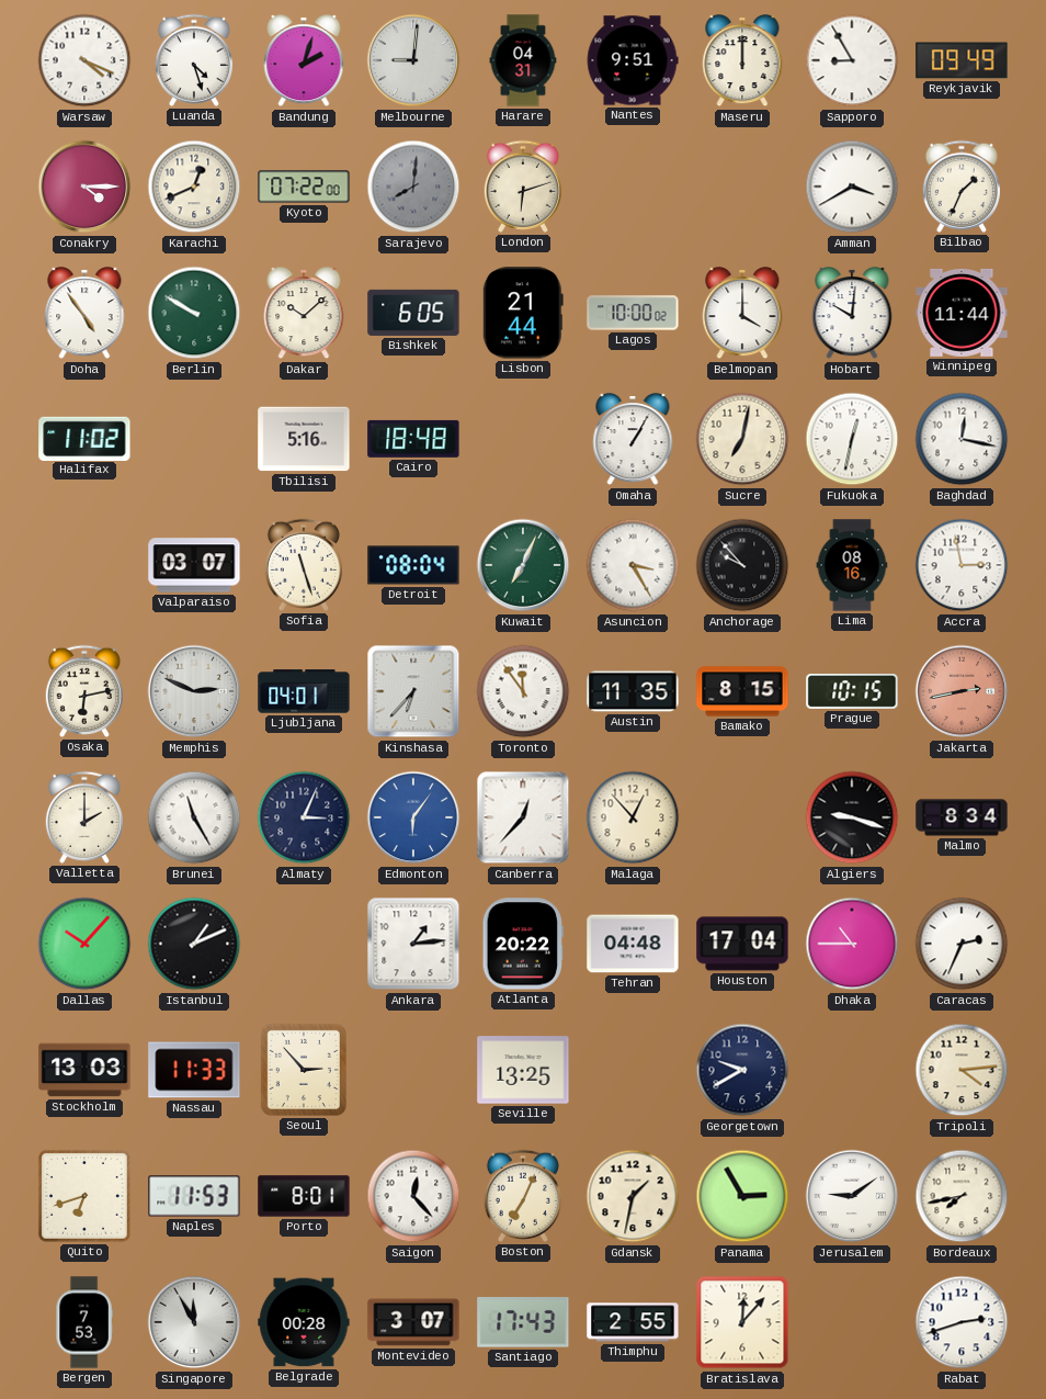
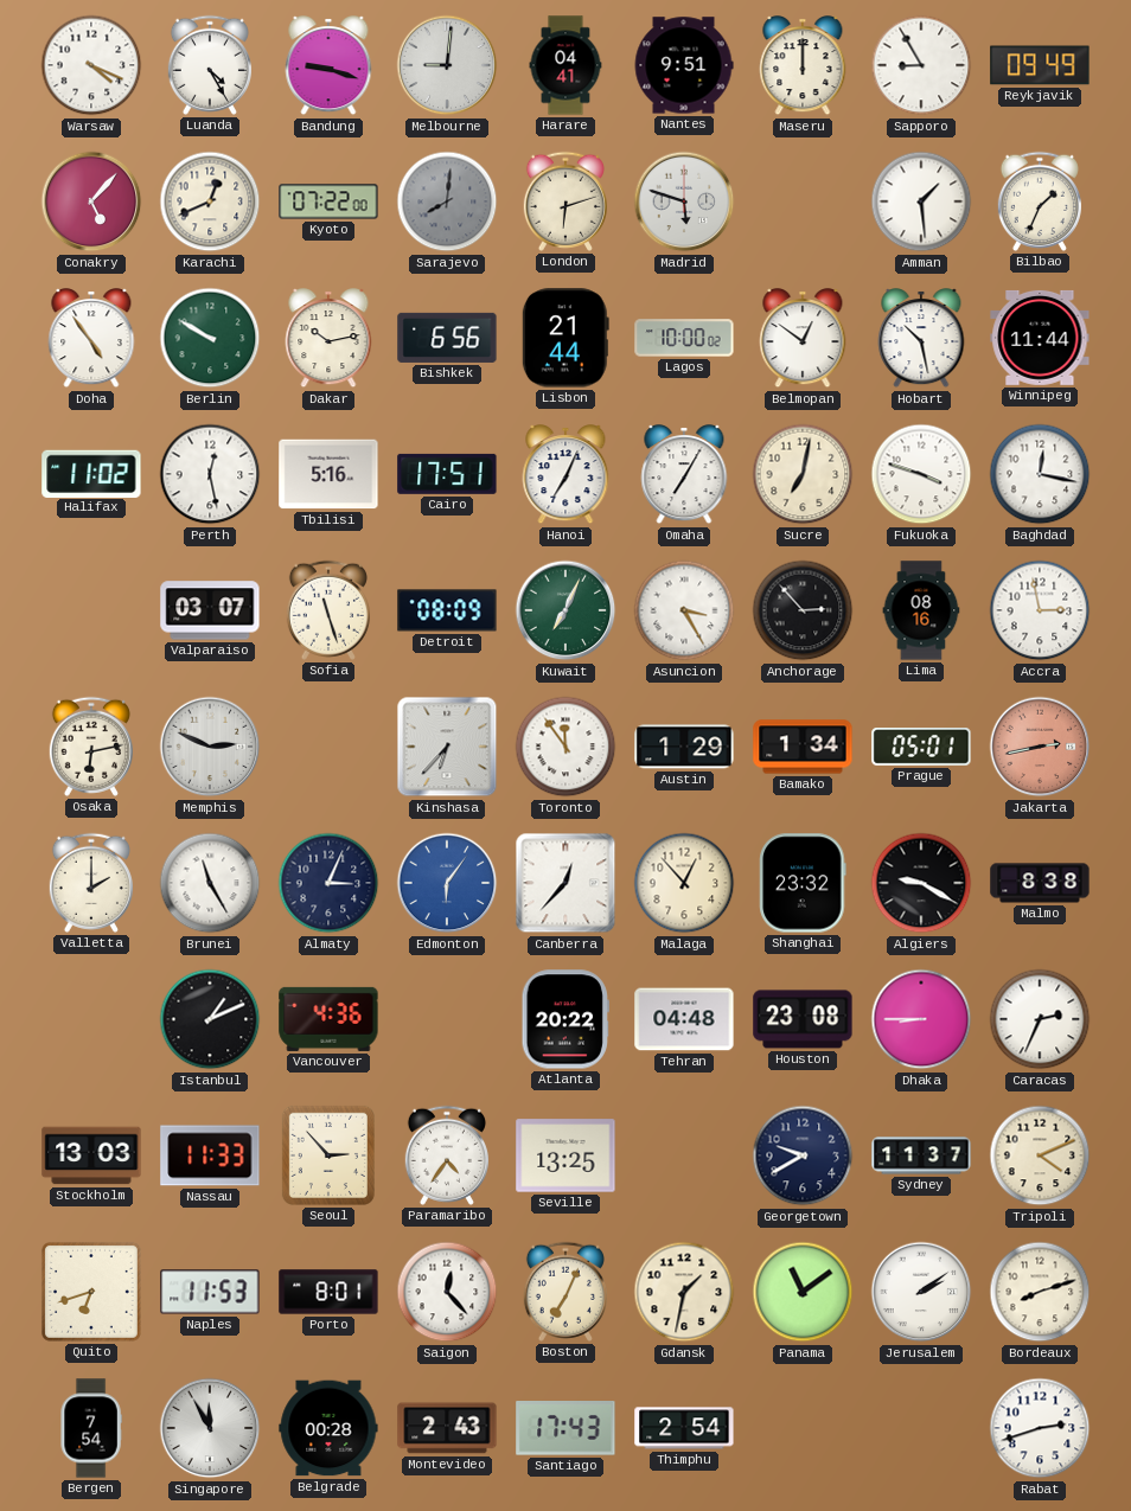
Luanda: 4:27 -> 4:25
Bandung: 2:03 -> 9:18
Harare: 04:31 -> 04:41
Conakry: 4:15 -> 5:07
Madrid: none -> 5:48
Amman: 3:40 -> 1:29
Dakar: 10:08 -> 10:13
Bishkek: 6:05 -> 6:56
Belmopan: 4:00 -> 12:51
Hobart: 10:01 -> 10:28
Perth: none -> 12:28
Cairo: 18:48 -> 17:51
Hanoi: none -> 7:04
Omaha: 1:05 -> 7:05
Fukuoka: 12:32 -> 3:48
Detroit: 08:04 -> 08:09
Anchorage: 9:53 -> 2:53
Ljubljana: 04:01 -> none
Austin: 11:35 -> 1:29
Bamako: 8:15 -> 1:34
Prague: 10:15 -> 05:01
Shanghai: none -> 23:32
Algiers: 9:18 -> 9:20
Malmo: 8:34 -> 8:38
Dallas: 10:07 -> none
Vancouver: none -> 4:36
Ankara: 1:14 -> none
Houston: 17:04 -> 23:08
Dhaka: 10:45 -> 8:45
Paramaribo: none -> 4:36
Sydney: none -> 11:37
Tripoli: 4:14 -> 4:11
Panama: 2:55 -> 11:09
Jerusalem: 9:09 -> 2:09
Bordeaux: 7:43 -> 8:12
Bergen: 7:53 -> 7:54
Montevideo: 3:07 -> 2:43
Thimphu: 2:55 -> 2:54
Bratislava: 12:07 -> none
